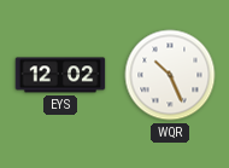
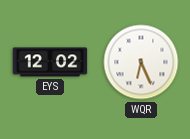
WQR: 10:26 -> 6:26
